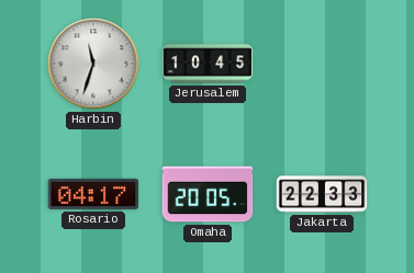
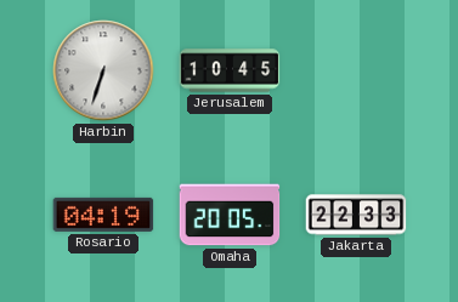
Harbin: 11:33 -> 6:33
Rosario: 04:17 -> 04:19
